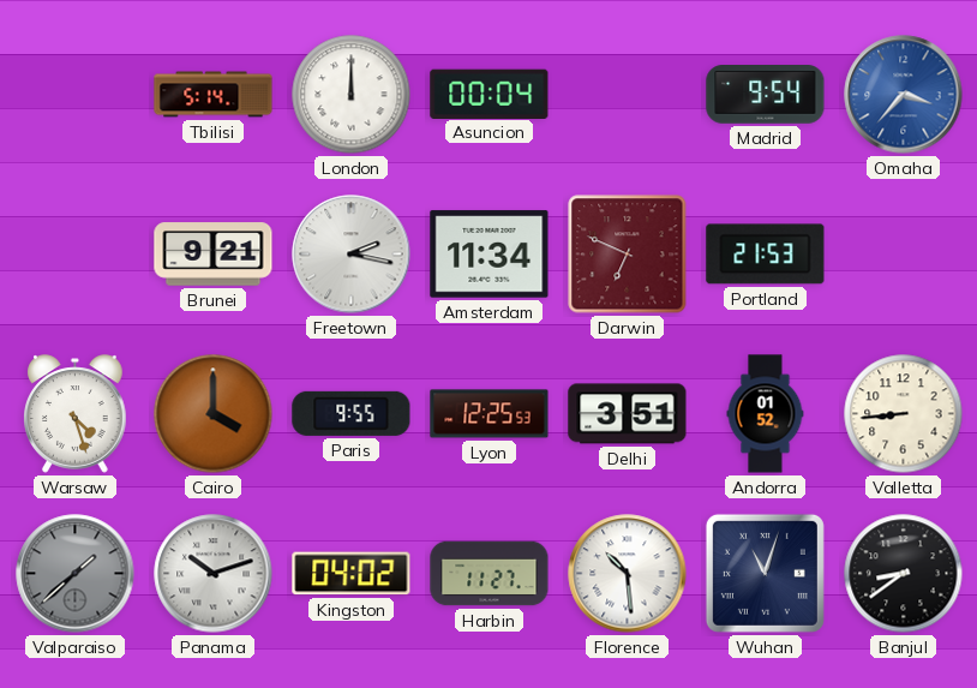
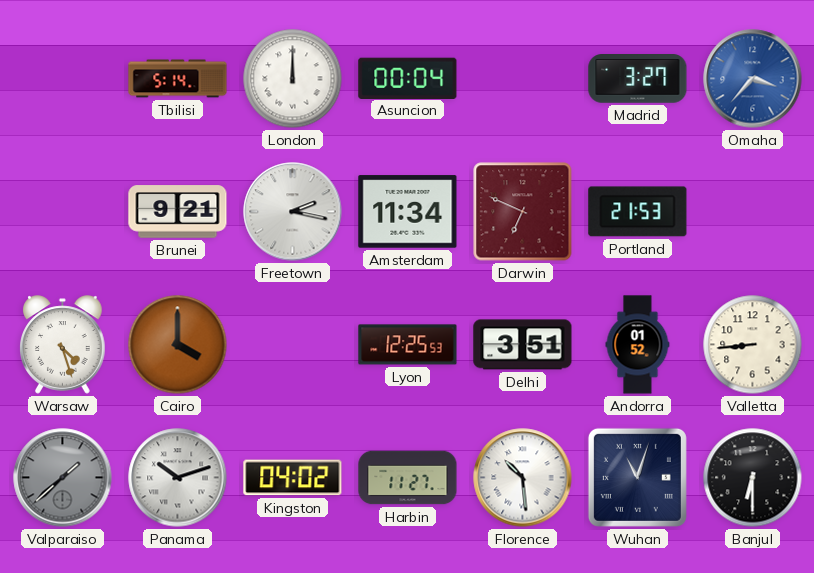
Madrid: 9:54 -> 3:27
Paris: 9:55 -> none
Banjul: 8:39 -> 6:30
